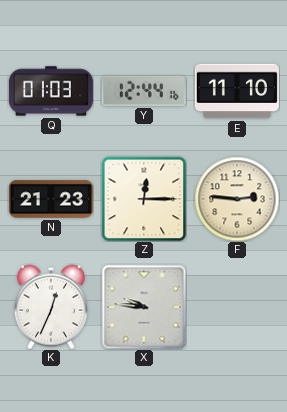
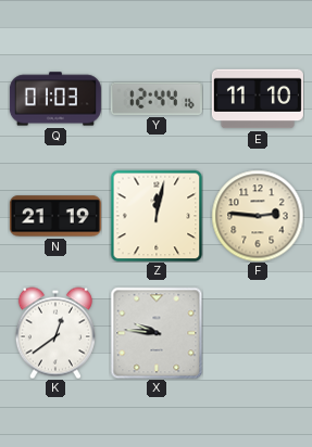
N: 21:23 -> 21:19
Z: 12:15 -> 12:02
K: 12:34 -> 12:39
